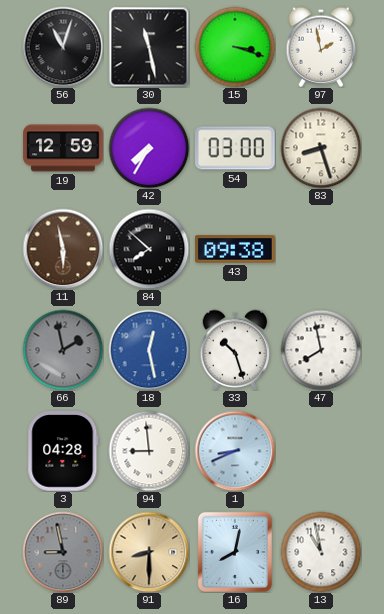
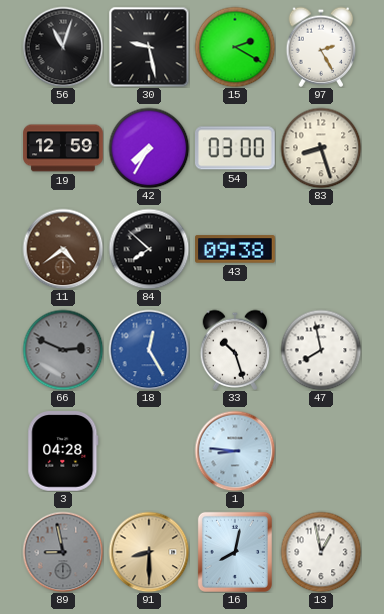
30: 11:28 -> 9:28
15: 3:18 -> 2:20
97: 1:58 -> 2:25
11: 5:58 -> 4:39
66: 1:58 -> 2:49
18: 12:28 -> 12:25
94: 8:59 -> none
1: 8:41 -> 8:46
13: 10:58 -> 12:58
